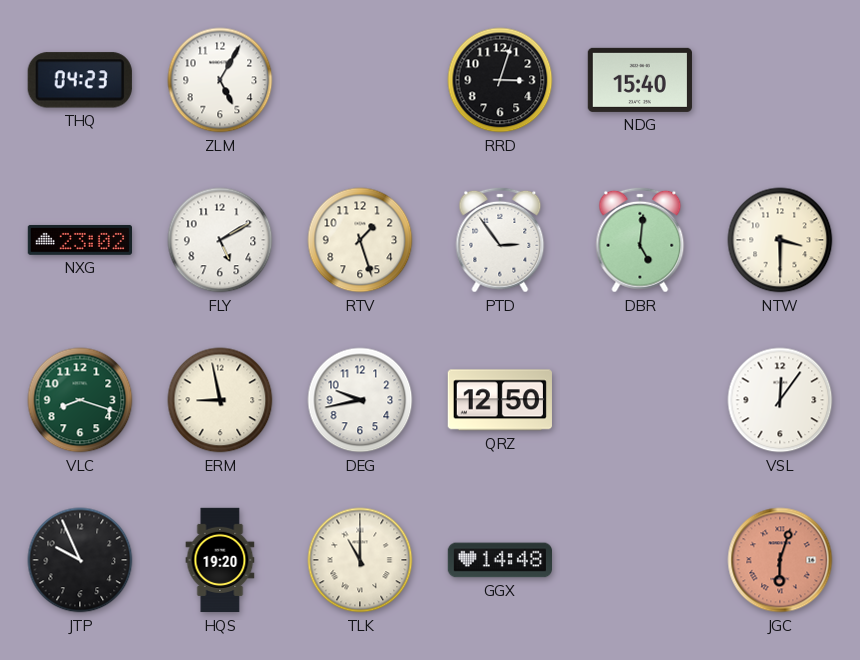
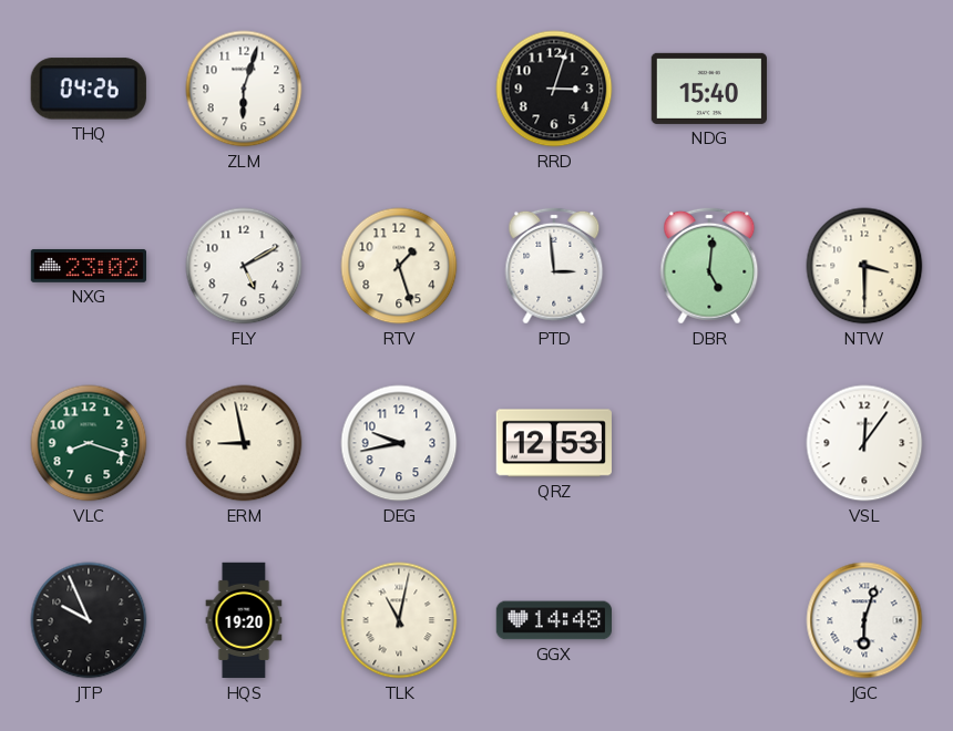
THQ: 04:23 -> 04:26
ZLM: 5:05 -> 6:03
PTD: 2:54 -> 2:59
QRZ: 12:50 -> 12:53
TLK: 11:00 -> 11:02
JGC dial: salmon -> white
